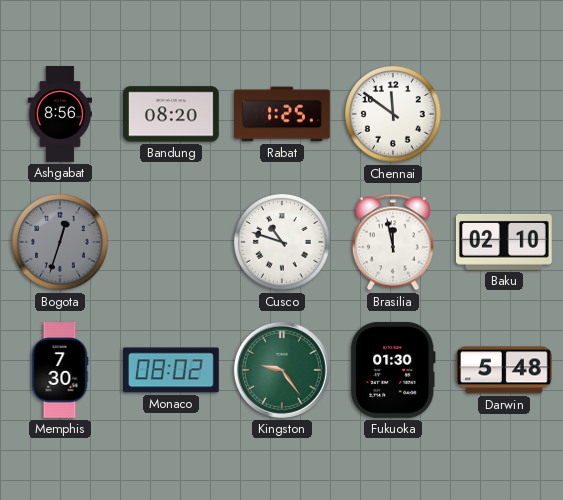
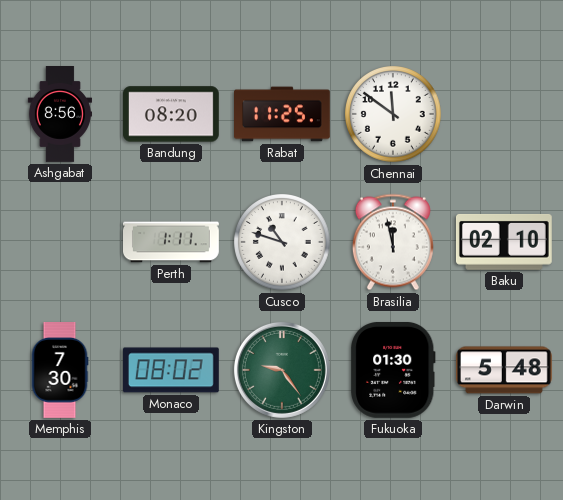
Rabat: 1:25 -> 11:25
Bogota: 12:33 -> none
Perth: none -> 1:11
